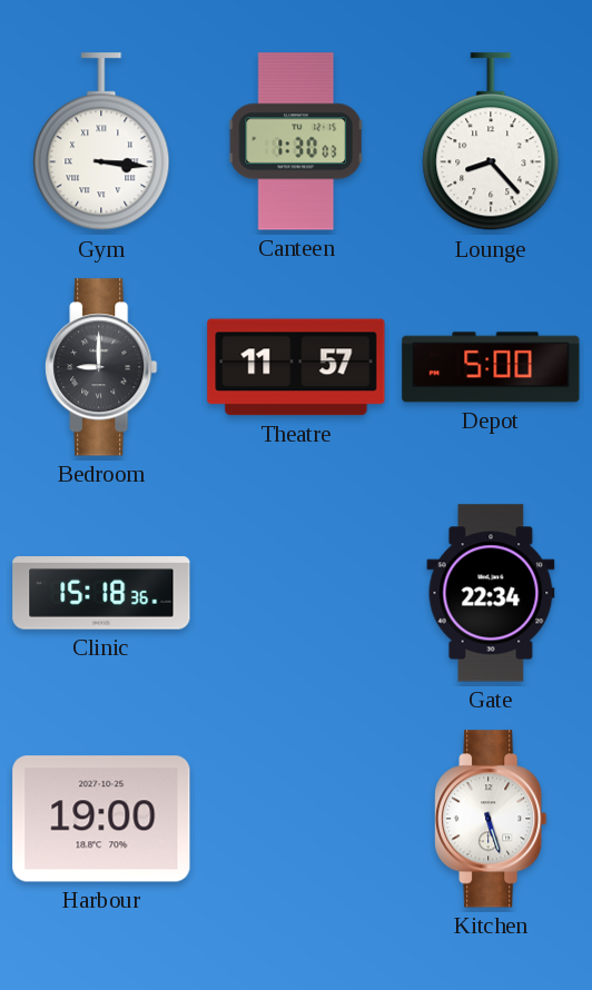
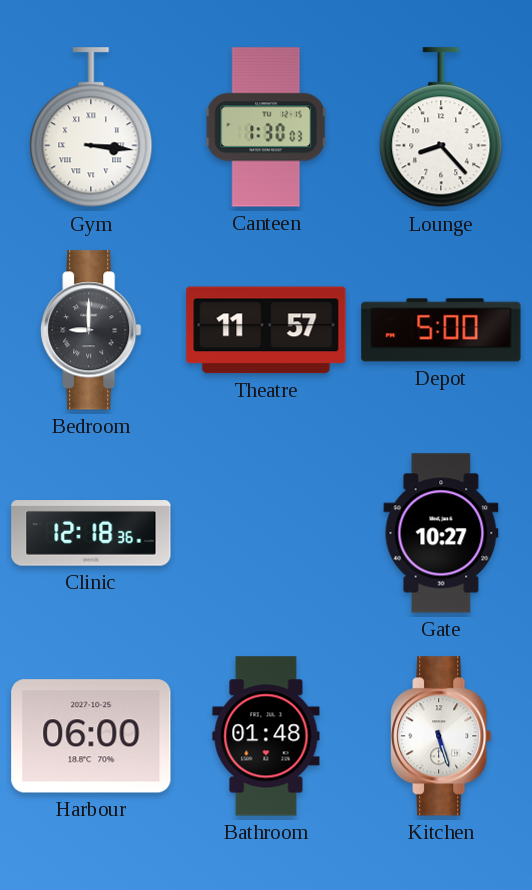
Clinic: 15:18 -> 12:18
Gate: 22:34 -> 10:27
Harbour: 19:00 -> 06:00
Bathroom: none -> 01:48
